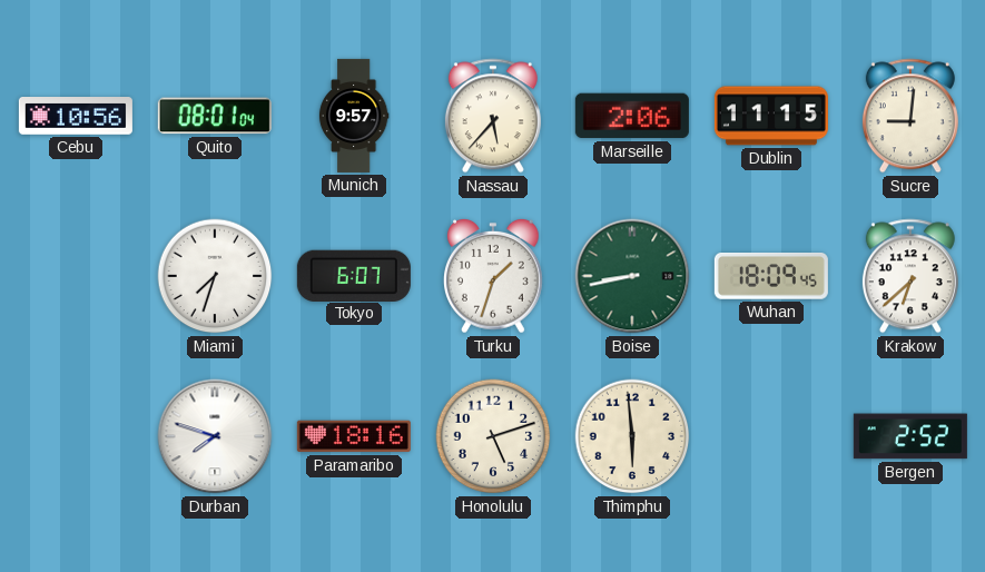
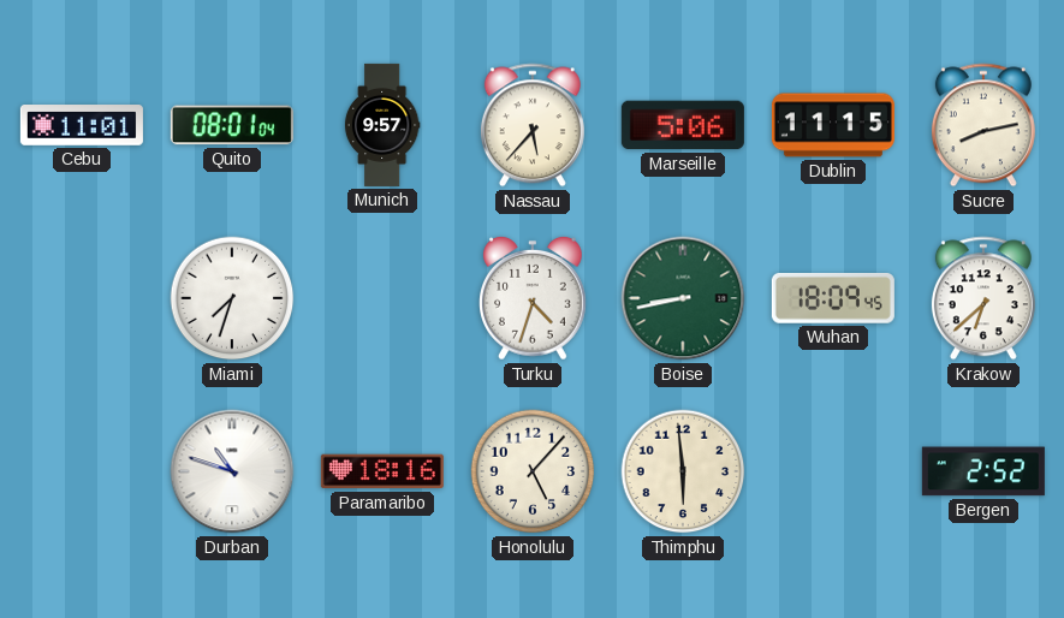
Cebu: 10:56 -> 11:01
Marseille: 2:06 -> 5:06
Sucre: 9:01 -> 8:13
Tokyo: 6:07 -> none
Turku: 1:33 -> 4:33
Durban: 7:48 -> 10:48
Honolulu: 5:12 -> 5:07
